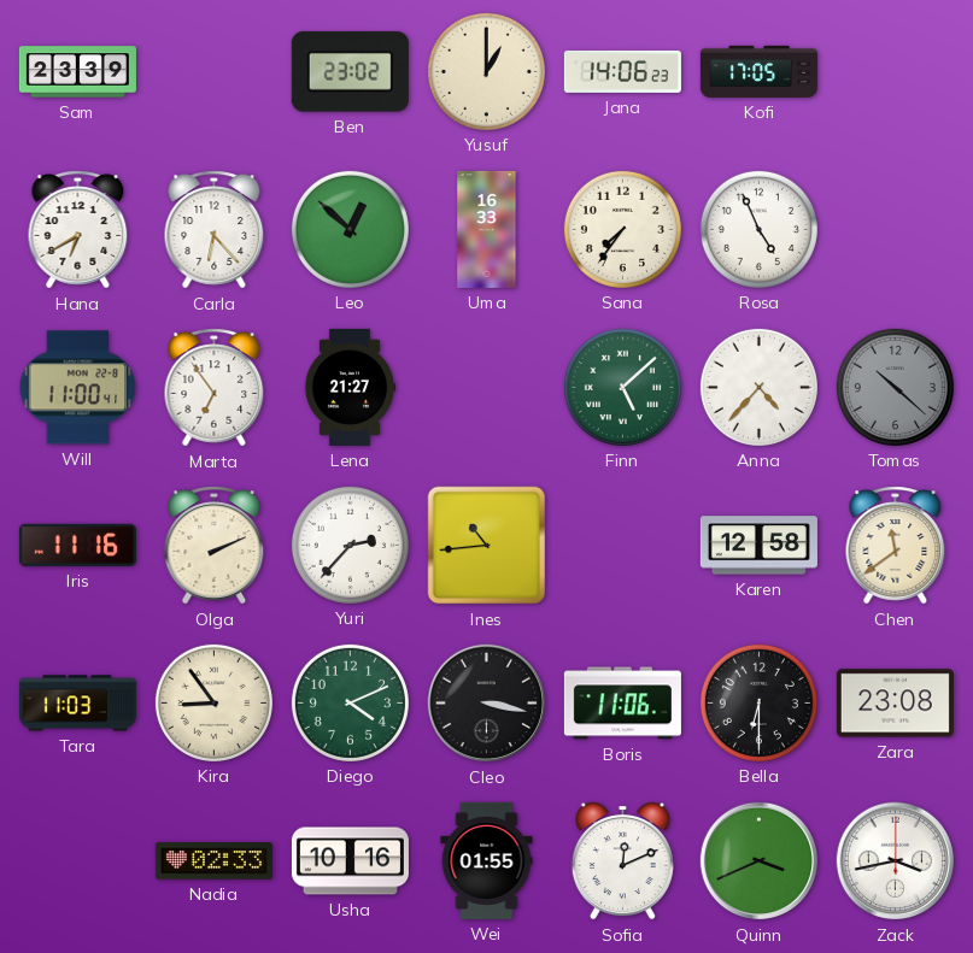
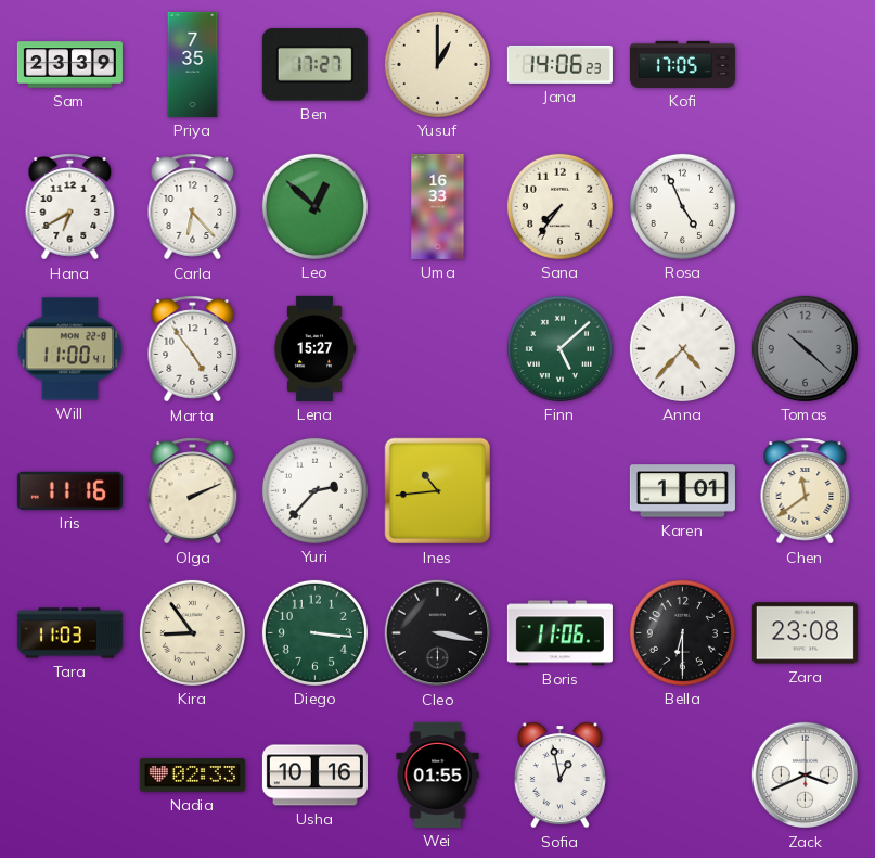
Priya: none -> 7:35
Ben: 23:02 -> 17:27
Marta: 6:54 -> 4:54
Lena: 21:27 -> 15:27
Karen: 12:58 -> 1:01
Diego: 4:11 -> 3:16
Sofia: 12:11 -> 12:58
Quinn: 3:41 -> none
Zack: 3:43 -> 3:41
